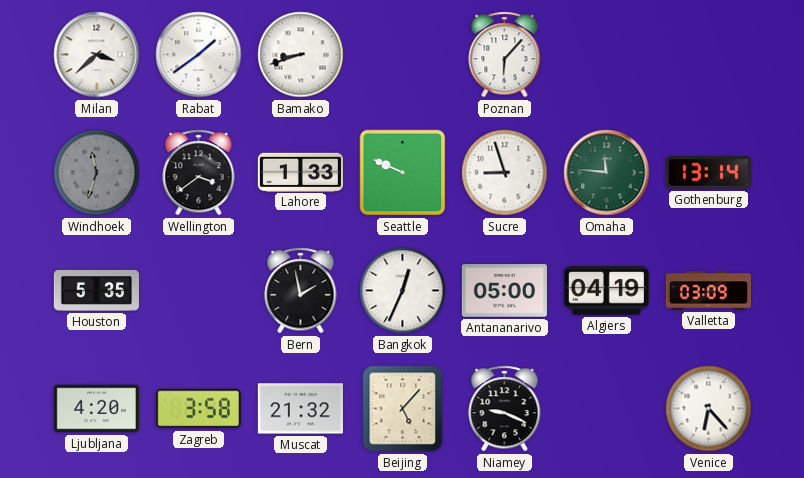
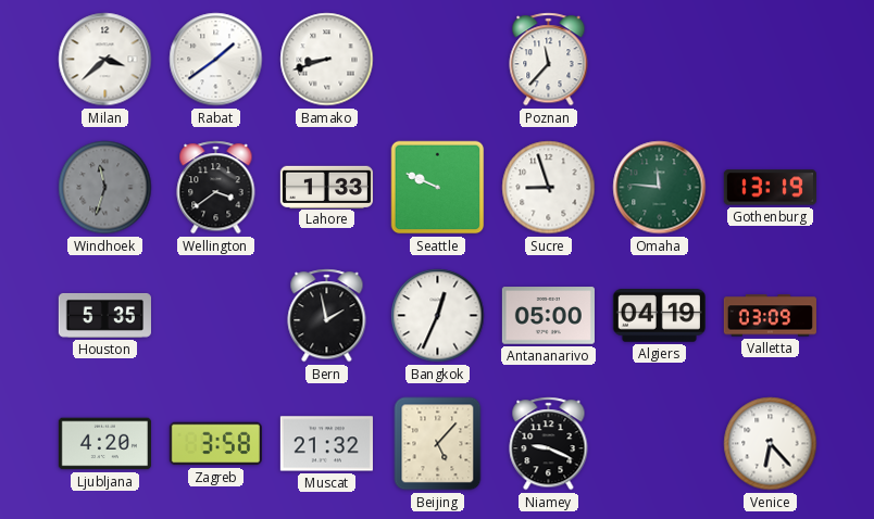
Poznan: 6:07 -> 11:37
Gothenburg: 13:14 -> 13:19
